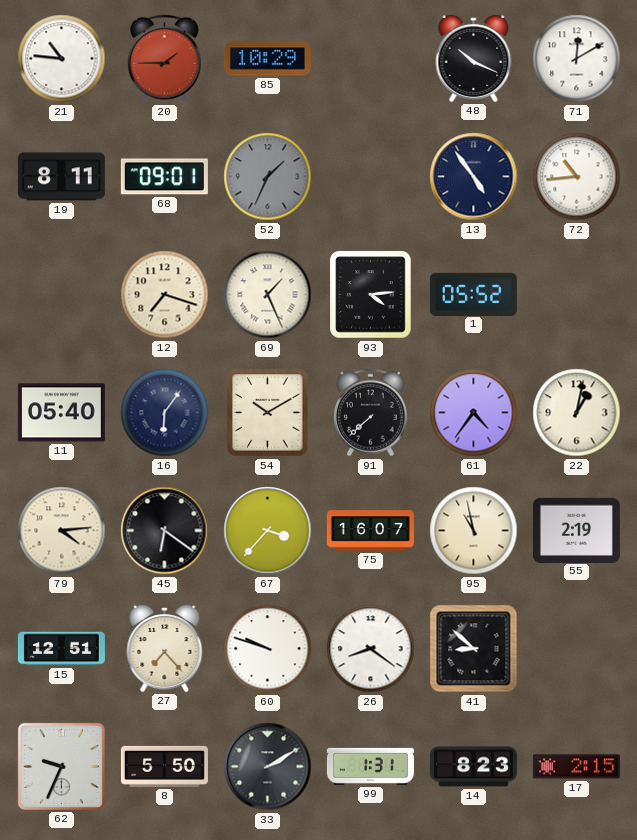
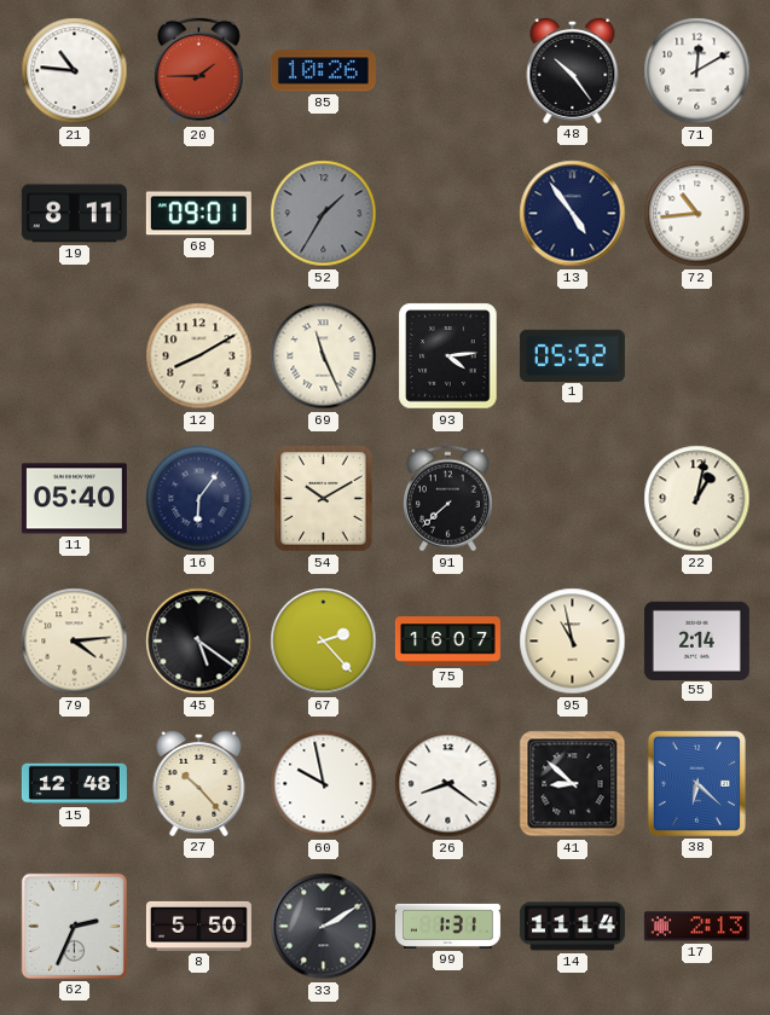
85: 10:29 -> 10:26
48: 10:19 -> 10:24
52: 1:34 -> 1:35
12: 7:18 -> 8:10
69: 1:26 -> 11:26
61: 4:36 -> none
45: 6:21 -> 5:21
67: 3:37 -> 2:23
55: 2:19 -> 2:14
15: 12:51 -> 12:48
27: 7:23 -> 10:23
60: 9:48 -> 9:58
38: none -> 6:22
62: 9:34 -> 2:34
14: 8:23 -> 11:14
17: 2:15 -> 2:13
